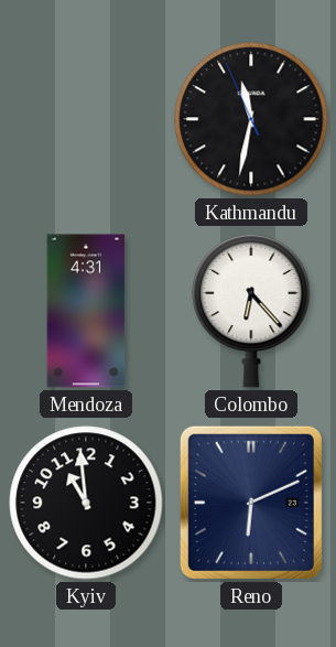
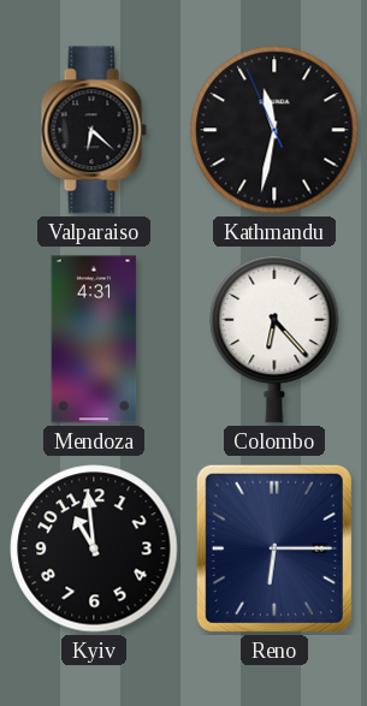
Valparaiso: none -> 6:22
Reno: 6:11 -> 6:15
